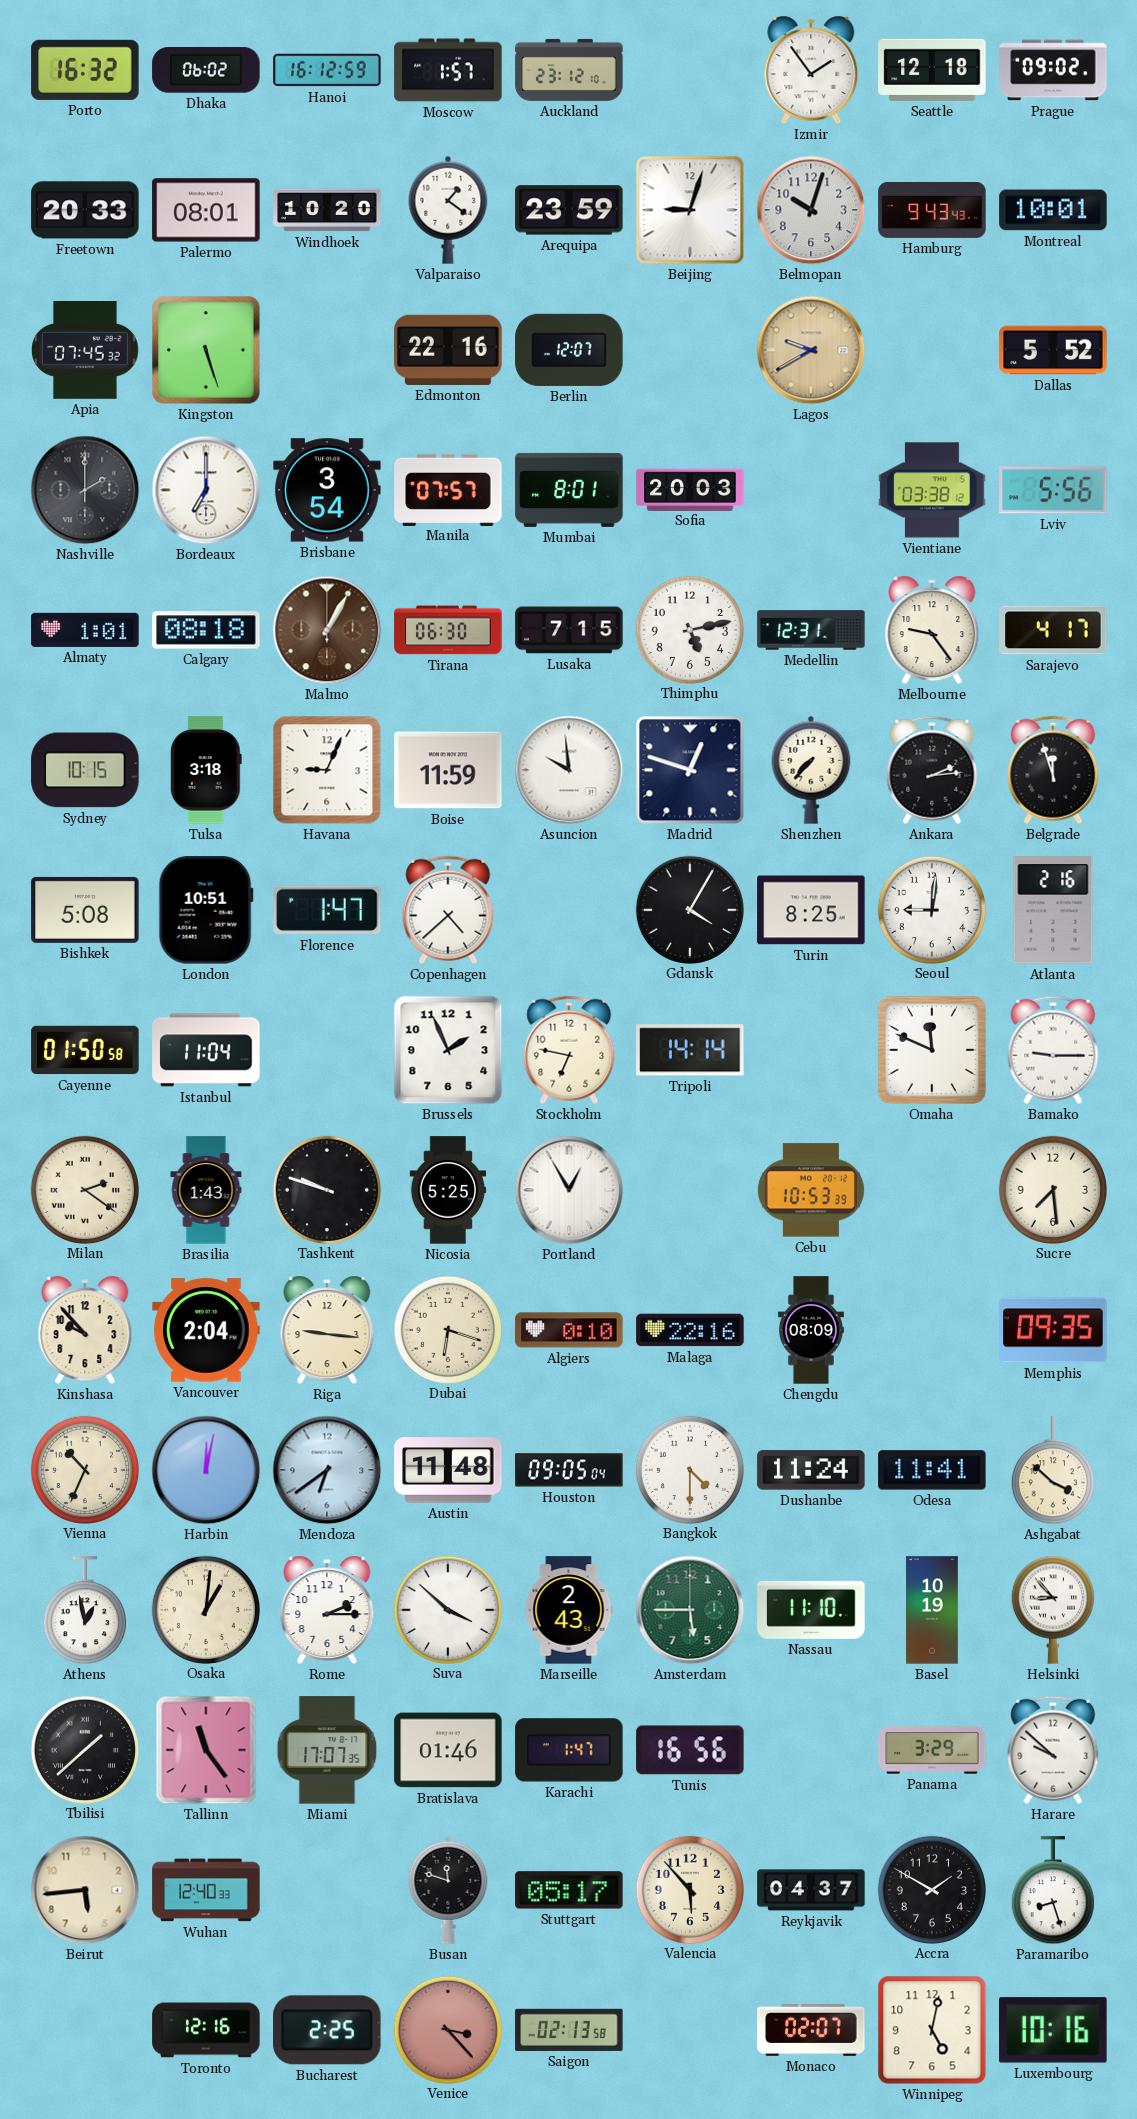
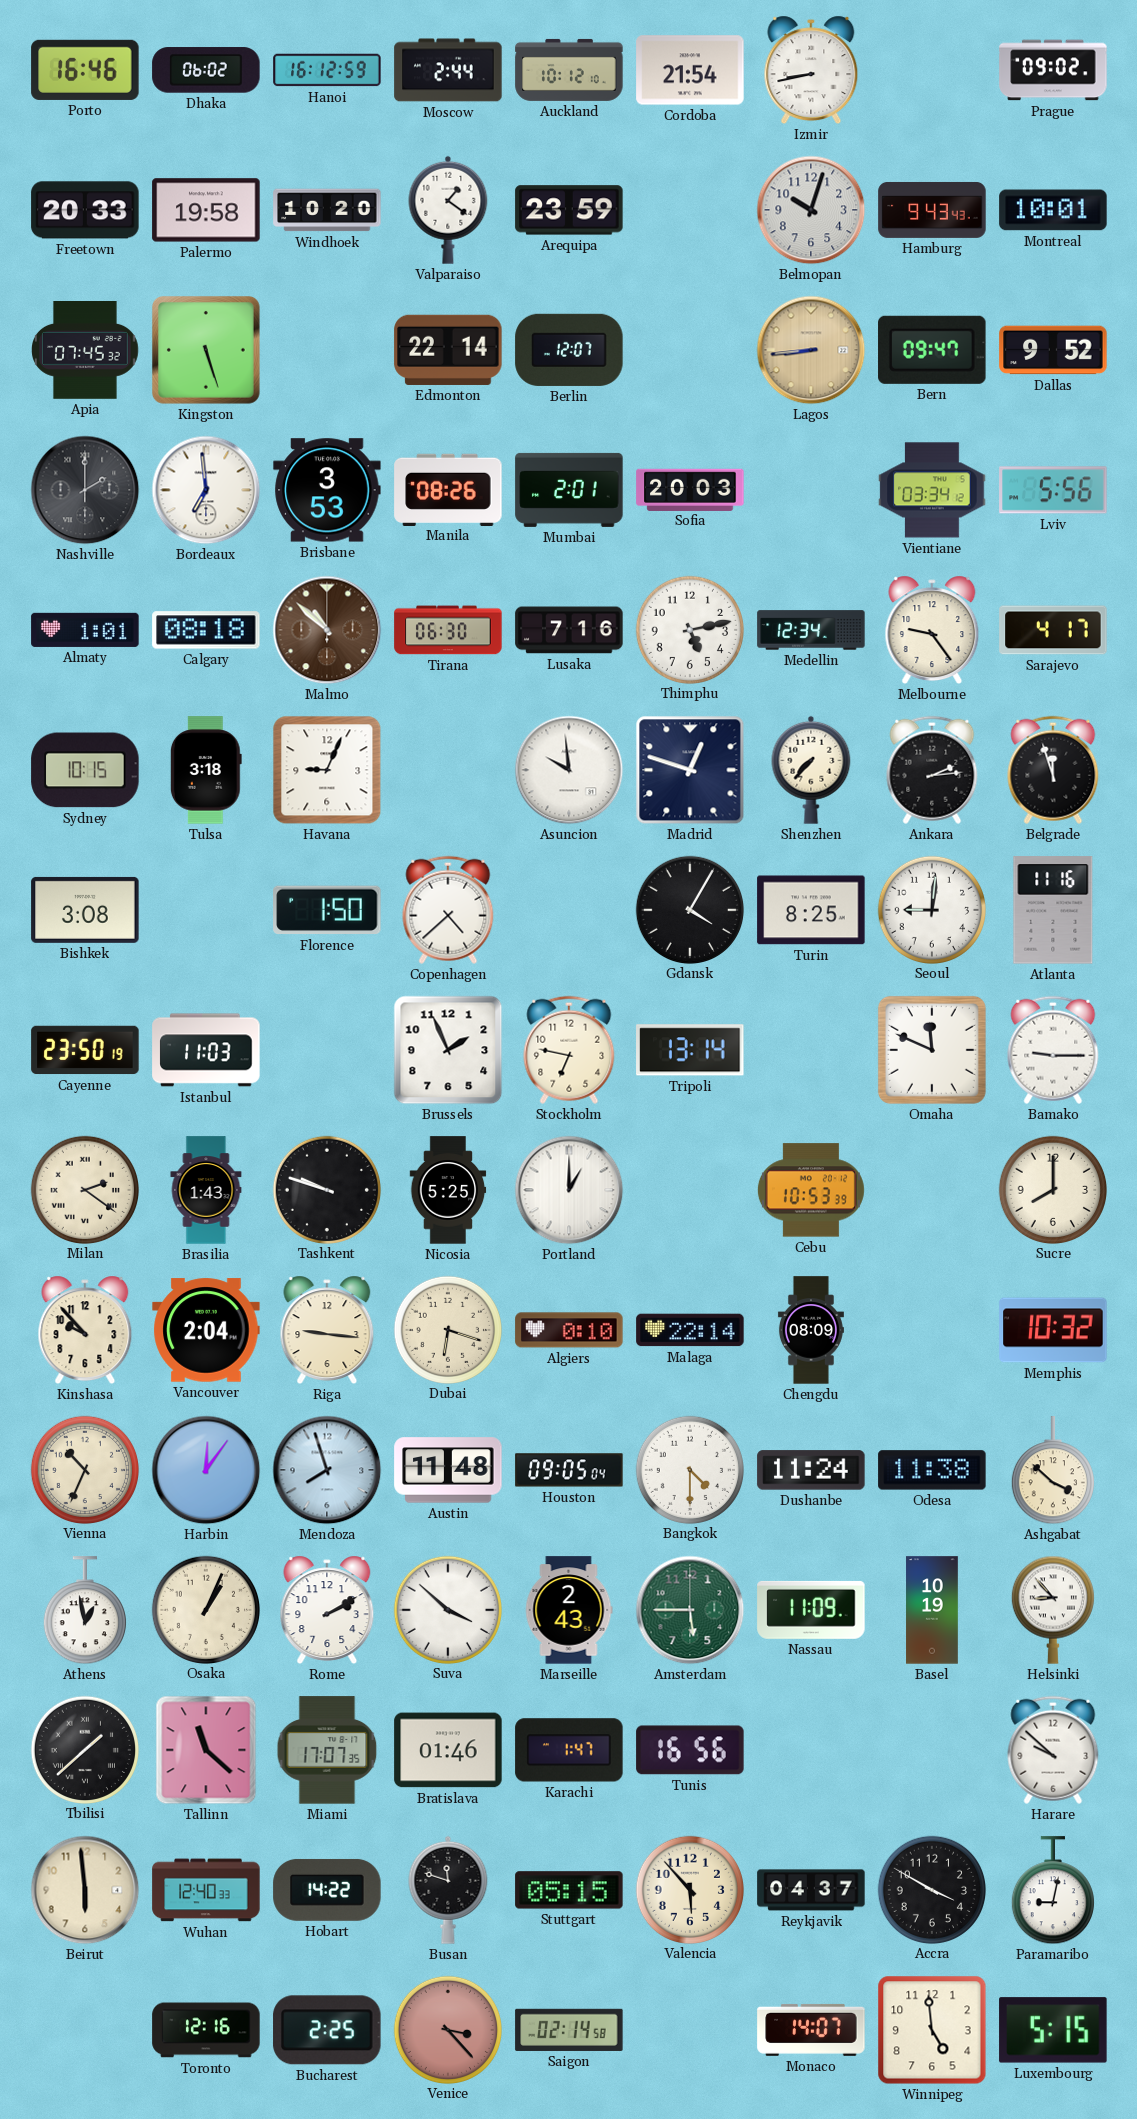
Porto: 16:32 -> 16:46
Moscow: 1:57 -> 2:44
Auckland: 23:12 -> 10:12
Cordoba: none -> 21:54
Izmir: 1:54 -> 8:43
Seattle: 12:18 -> none
Palermo: 08:01 -> 19:58
Beijing: 9:03 -> none
Edmonton: 22:16 -> 22:14
Lagos: 9:40 -> 8:44
Bern: none -> 09:47
Dallas: 5:52 -> 9:52
Bordeaux: 7:00 -> 6:59
Brisbane: 3:54 -> 3:53
Manila: 07:57 -> 08:26
Mumbai: 8:01 -> 2:01
Vientiane: 03:38 -> 03:34
Malmo: 1:05 -> 10:52
Lusaka: 7:15 -> 7:16
Medellin: 12:31 -> 12:34
Boise: 11:59 -> none
Bishkek: 5:08 -> 3:08
London: 10:51 -> none
Florence: 1:47 -> 1:50
Atlanta: 2:16 -> 11:16
Cayenne: 01:50 -> 23:50
Istanbul: 11:04 -> 11:03
Tripoli: 14:14 -> 13:14
Portland: 12:55 -> 1:00
Sucre: 7:29 -> 8:00
Malaga: 22:16 -> 22:14
Memphis: 09:35 -> 10:32
Harbin: 12:02 -> 12:06
Mendoza: 6:39 -> 7:57
Odesa: 11:41 -> 11:38
Osaka: 1:01 -> 1:04
Rome: 2:15 -> 2:10
Nassau: 11:10 -> 11:09
Tallinn: 11:24 -> 11:22
Panama: 3:29 -> none
Beirut: 5:44 -> 5:59
Hobart: none -> 14:22
Stuttgart: 05:17 -> 05:15
Accra: 1:50 -> 3:50
Paramaribo: 8:27 -> 9:02
Saigon: 02:13 -> 02:14
Monaco: 02:07 -> 14:07
Winnipeg: 5:02 -> 4:59
Luxembourg: 10:16 -> 5:15
